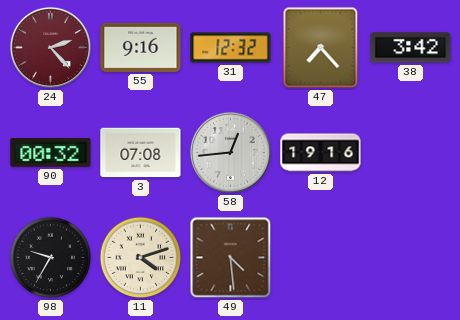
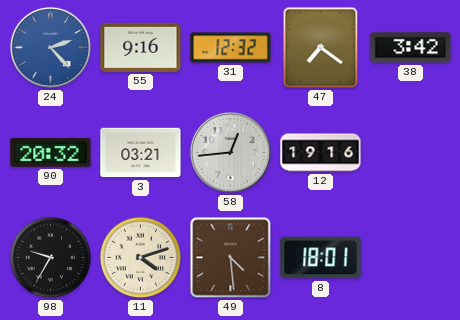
24 dial: burgundy -> blue
47: 7:23 -> 7:21
90: 00:32 -> 20:32
3: 07:08 -> 03:21
8: none -> 18:01
